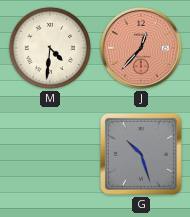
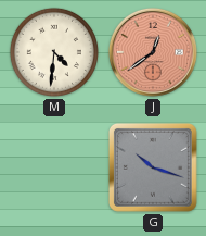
J: 12:37 -> 12:39
G: 10:27 -> 10:18
